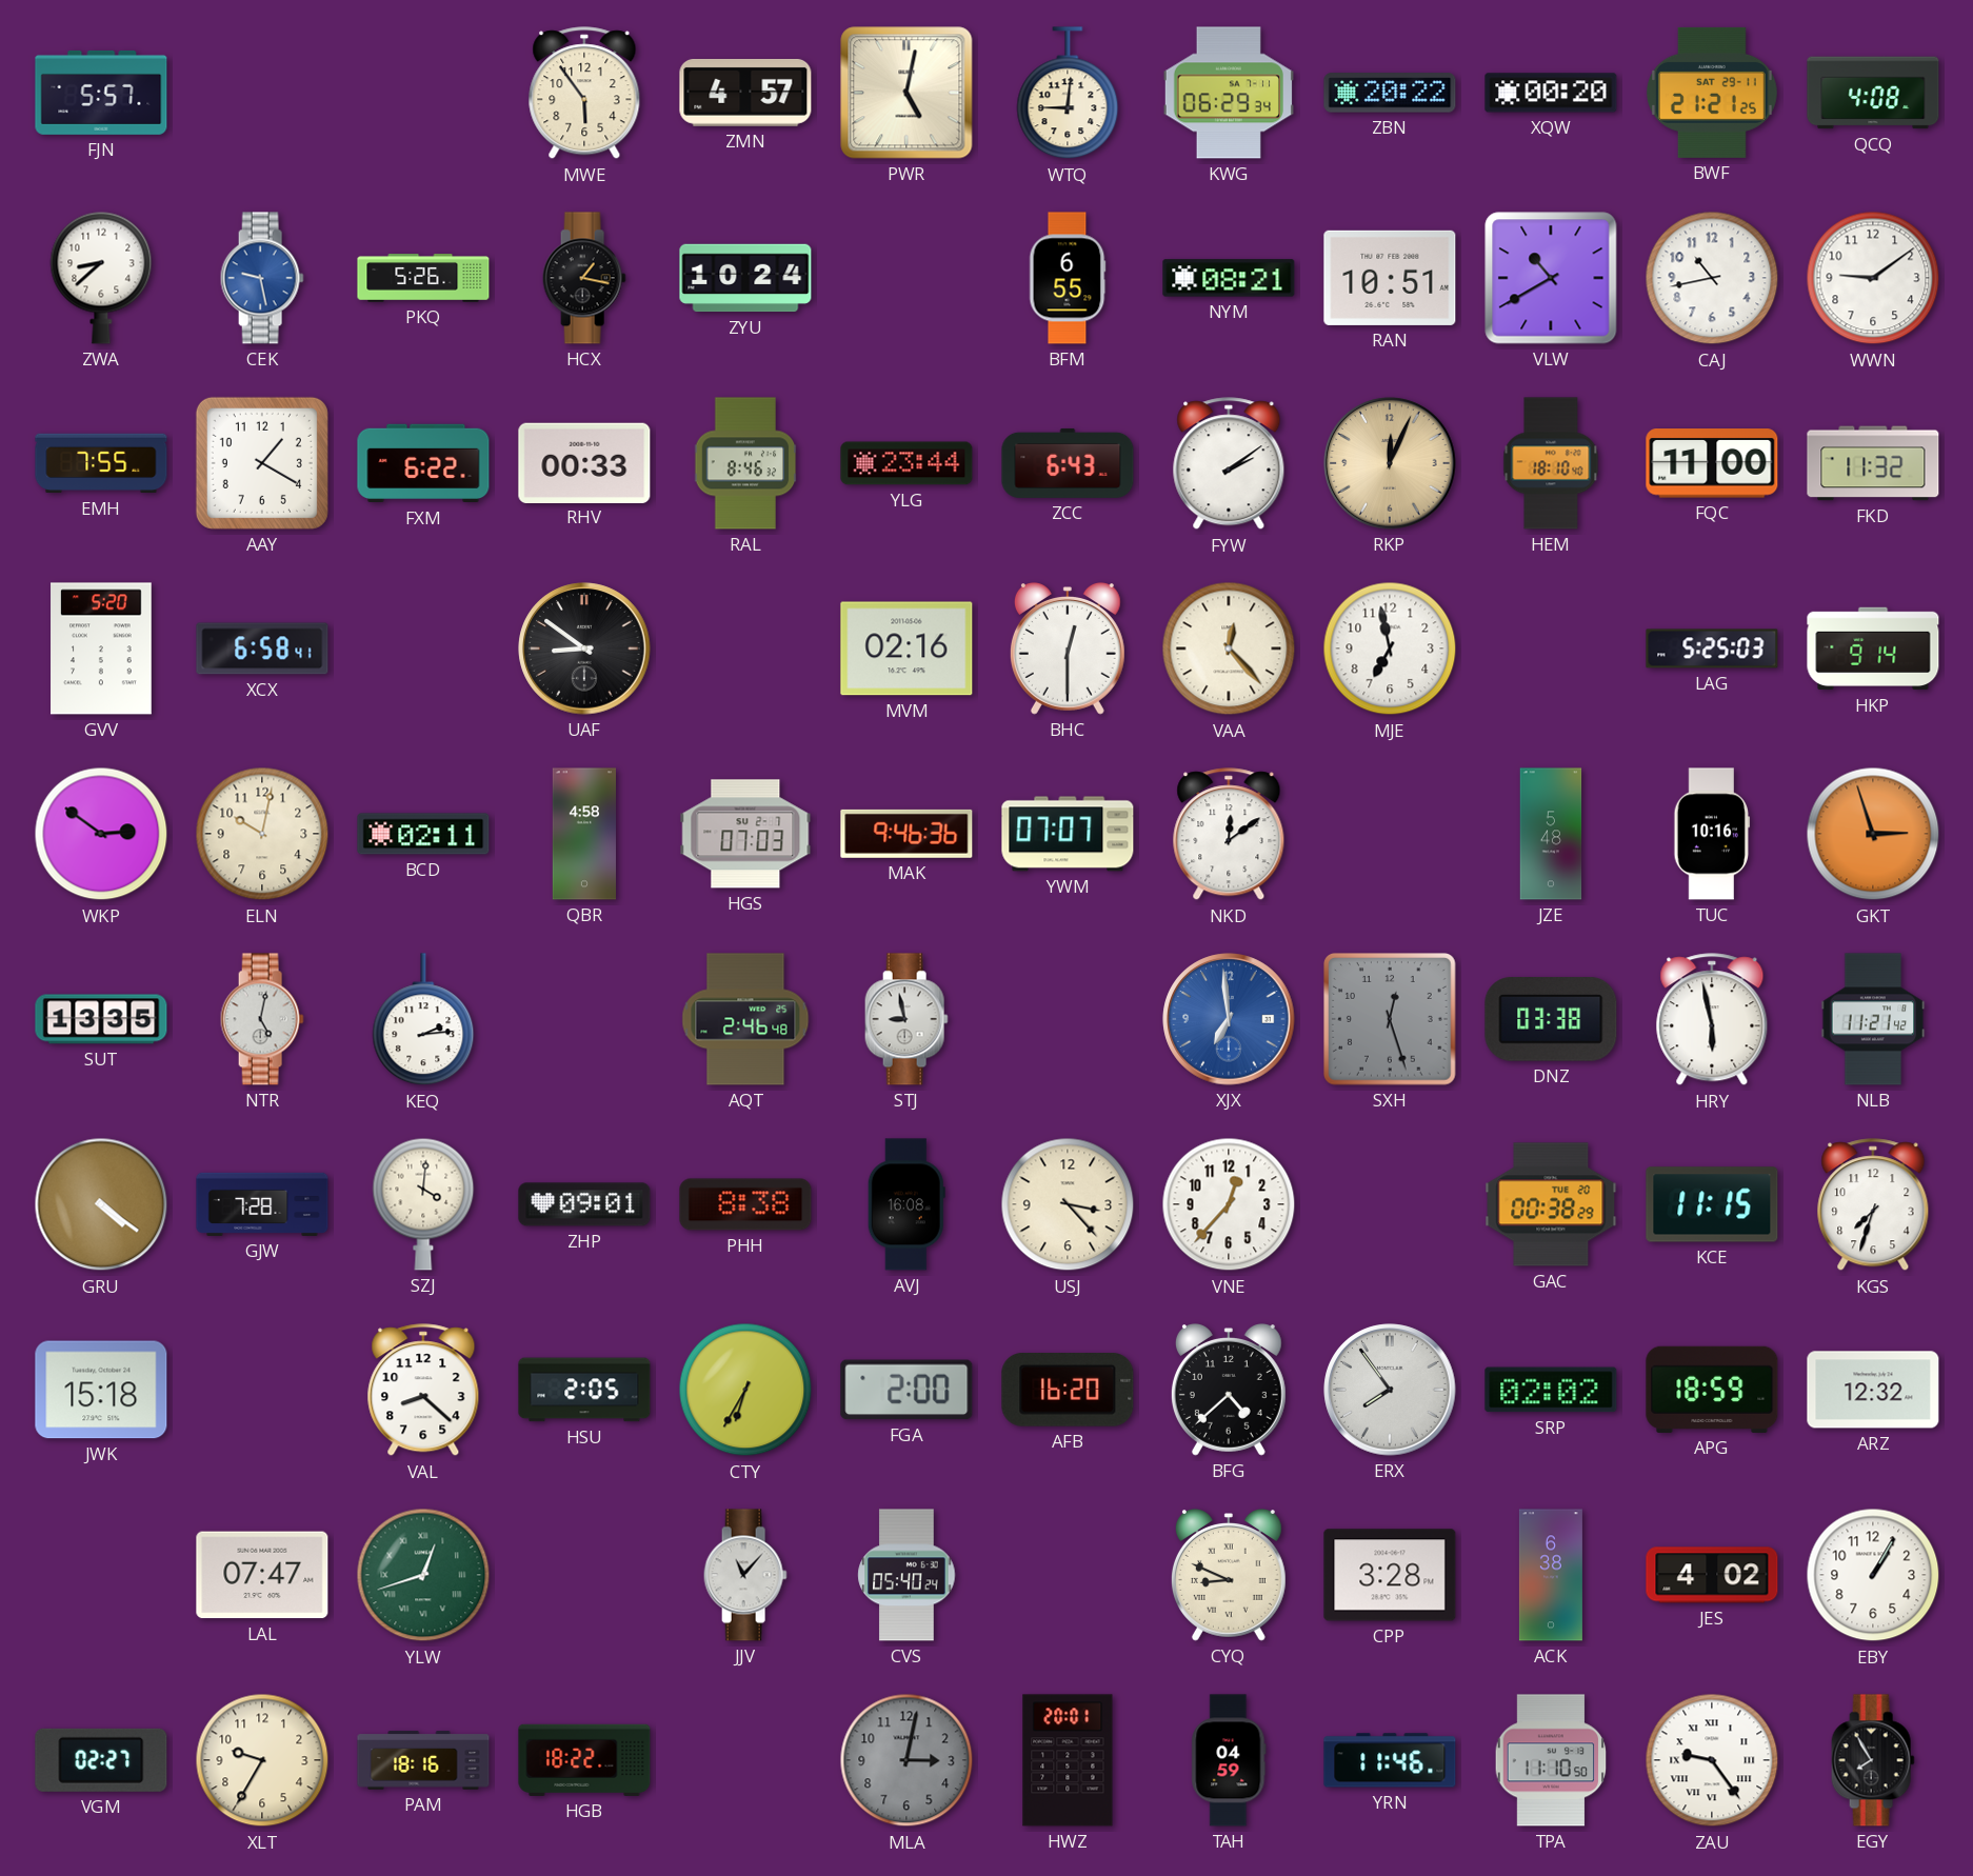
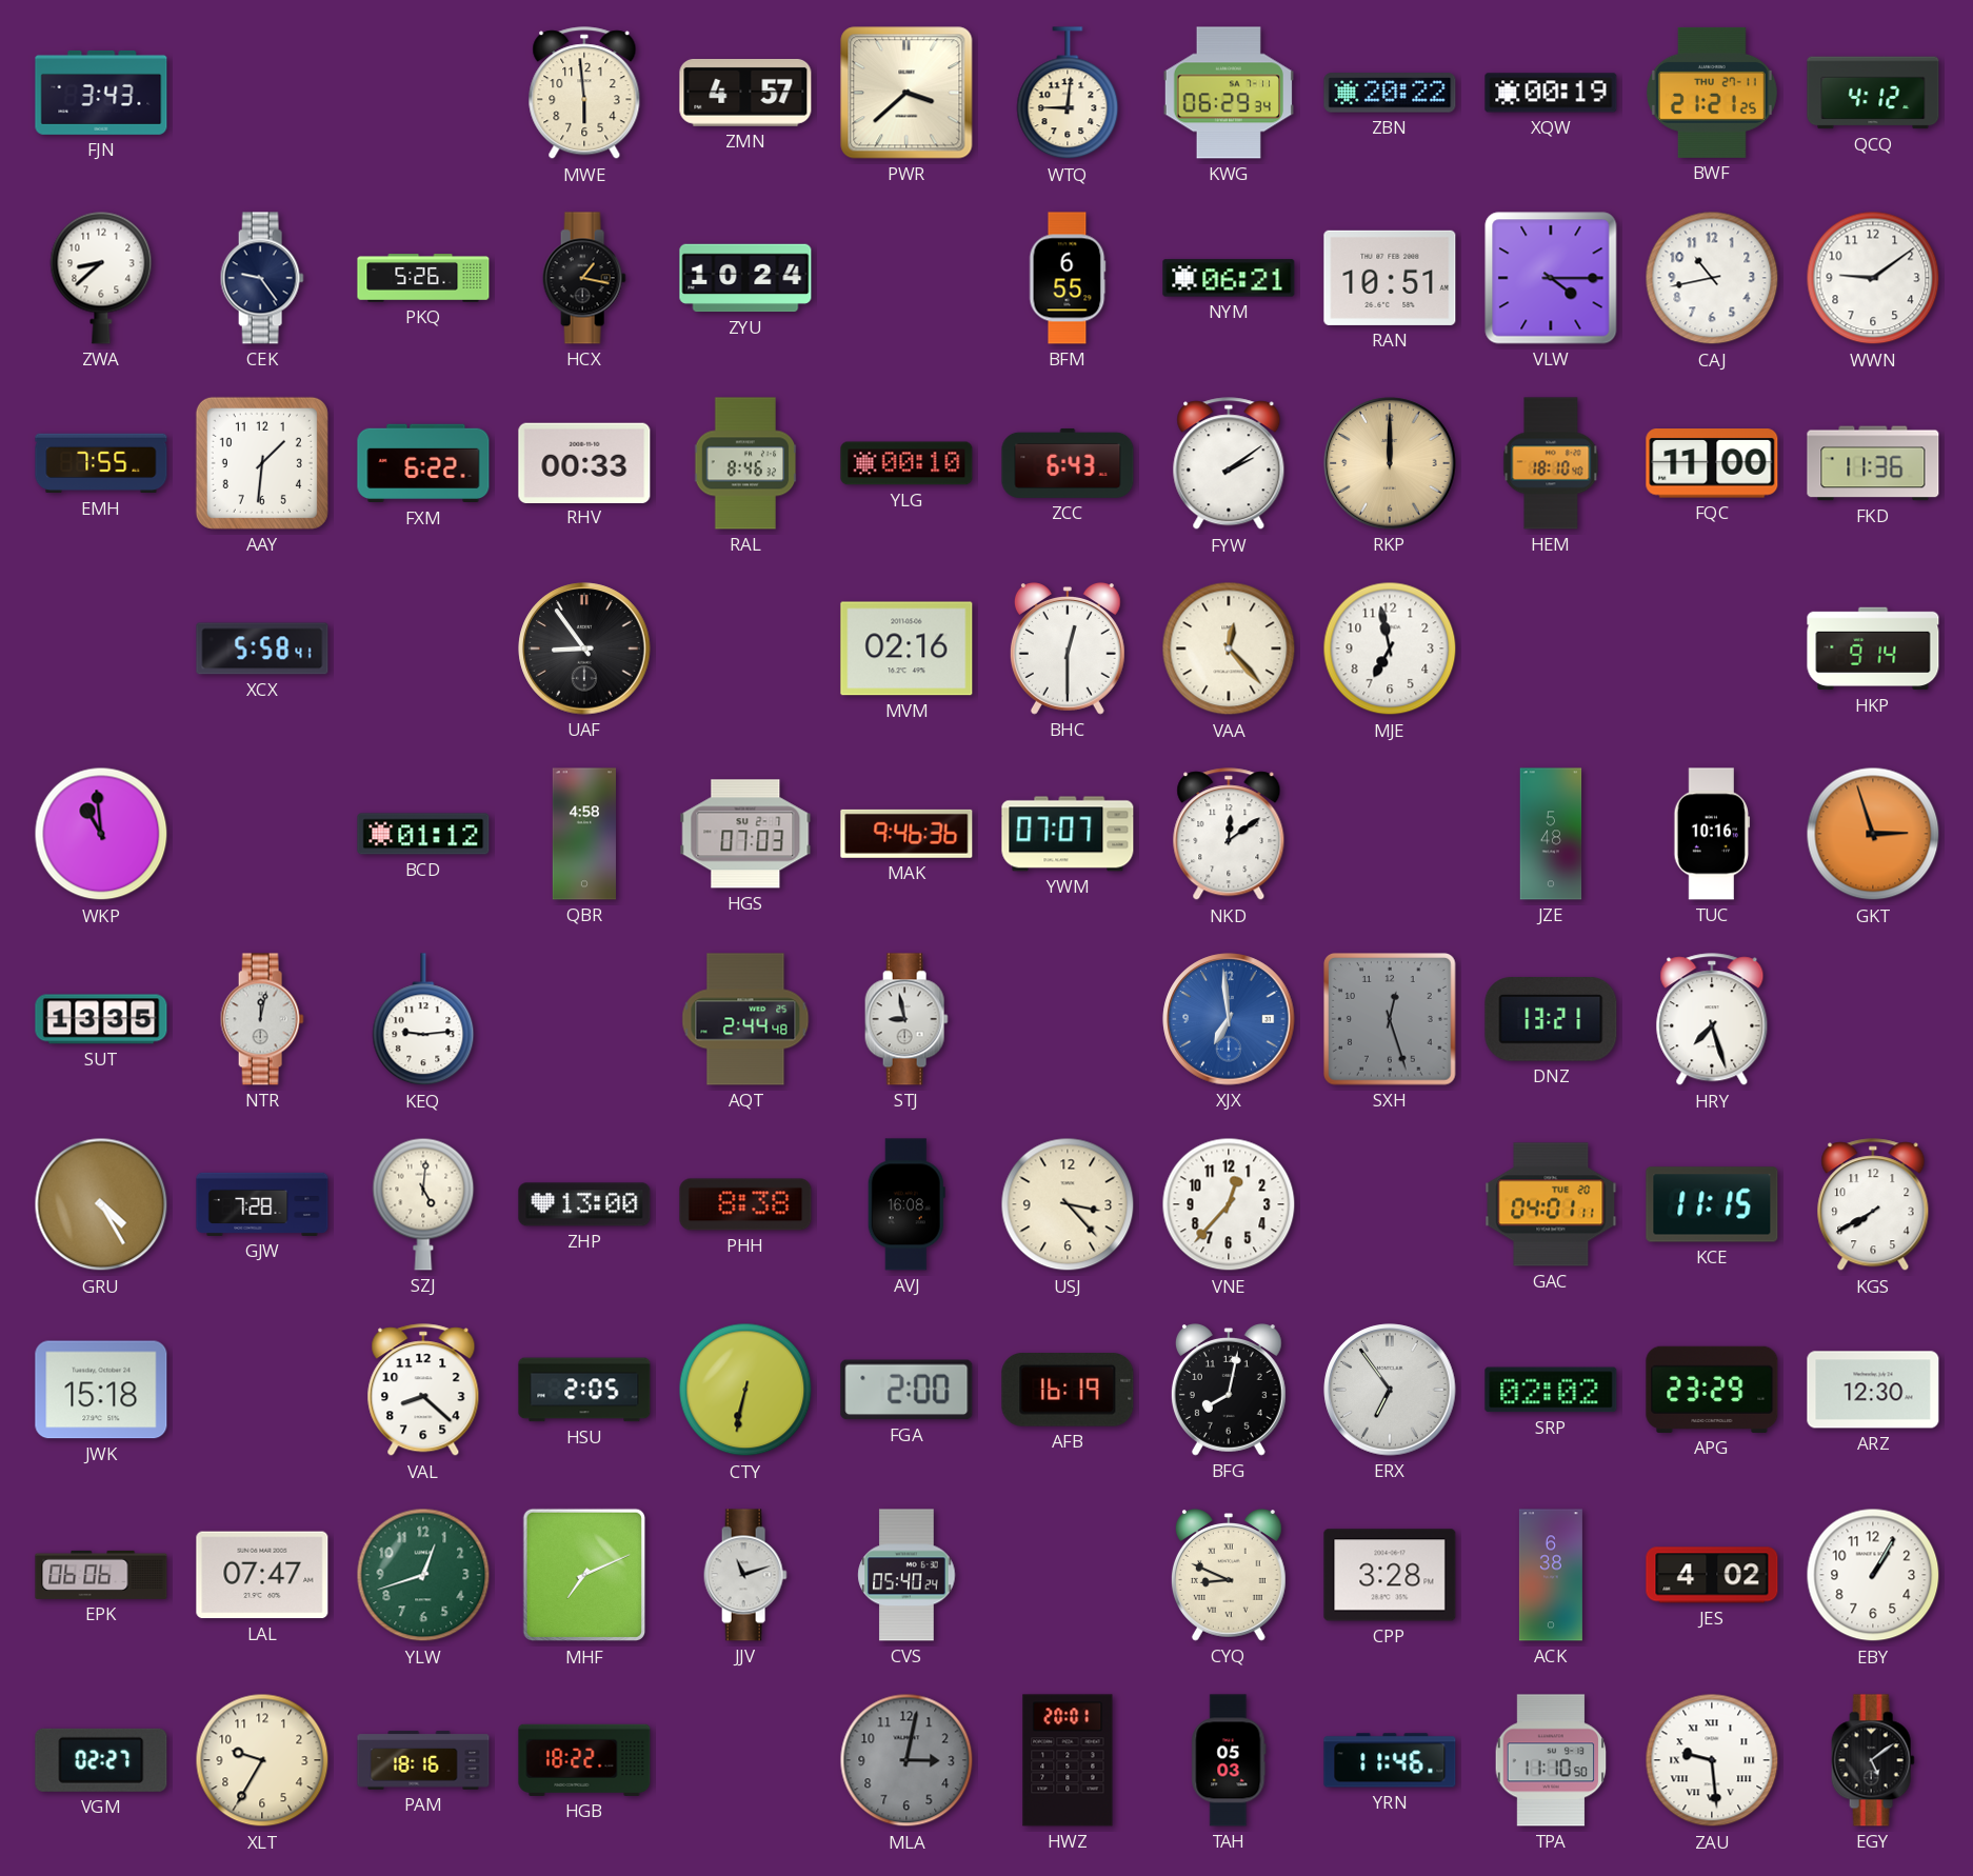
FJN: 5:57 -> 3:43
MWE: 5:54 -> 5:59
PWR: 5:02 -> 3:38
XQW: 00:20 -> 00:19
BWF date: SAT 29-11 -> THU 27-11
QCQ: 4:08 -> 4:12
CEK: 9:28 -> 9:24
CEK dial: blue -> navy
NYM: 08:21 -> 06:21
VLW: 10:40 -> 4:15
AAY: 1:20 -> 1:31
YLG: 23:44 -> 00:10
RKP: 12:04 -> 12:00
FKD: 11:32 -> 11:36
GVV: 5:20 -> none
XCX: 6:58 -> 5:58
UAF: 8:51 -> 8:54
LAG: 5:25 -> none
WKP: 2:51 -> 10:59
ELN: 10:02 -> none
BCD: 02:11 -> 01:12
NTR: 5:02 -> 12:02
KEQ: 2:14 -> 9:14
AQT: 2:46 -> 2:44
DNZ: 03:38 -> 13:21
HRY: 5:58 -> 7:27
NLB: 11:21 -> none
GRU: 4:21 -> 4:25
SZJ: 4:01 -> 5:01
ZHP: 09:01 -> 13:00
GAC: 00:38 -> 04:01
KGS: 7:33 -> 7:40
CTY: 6:35 -> 6:32
AFB: 16:20 -> 16:19
BFG: 4:38 -> 8:02
ERX: 7:54 -> 6:54
APG: 18:59 -> 23:29
ARZ: 12:32 -> 12:30
EPK: none -> 06:06
YLW numerals: Roman -> Arabic
MHF: none -> 7:11
JJV: 11:07 -> 11:12
TAH: 04:59 -> 05:03
ZAU: 9:24 -> 9:29
EGY: 7:55 -> 5:09
